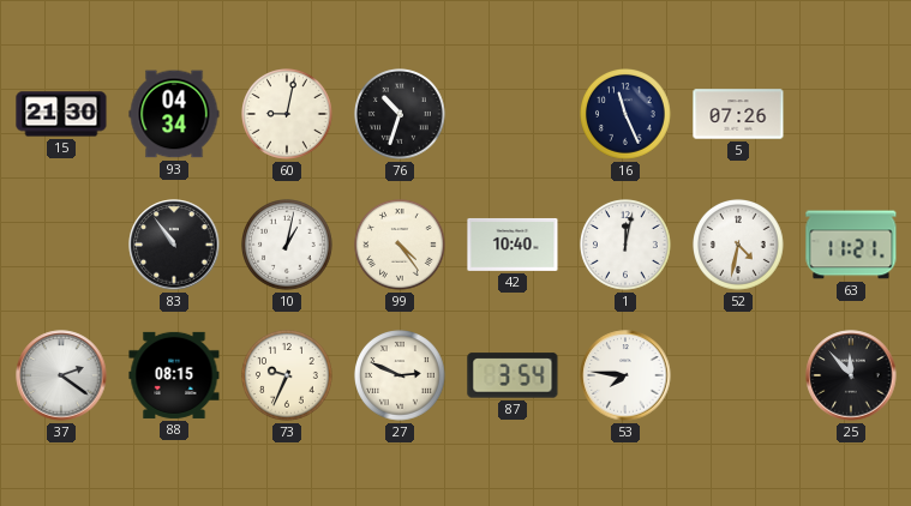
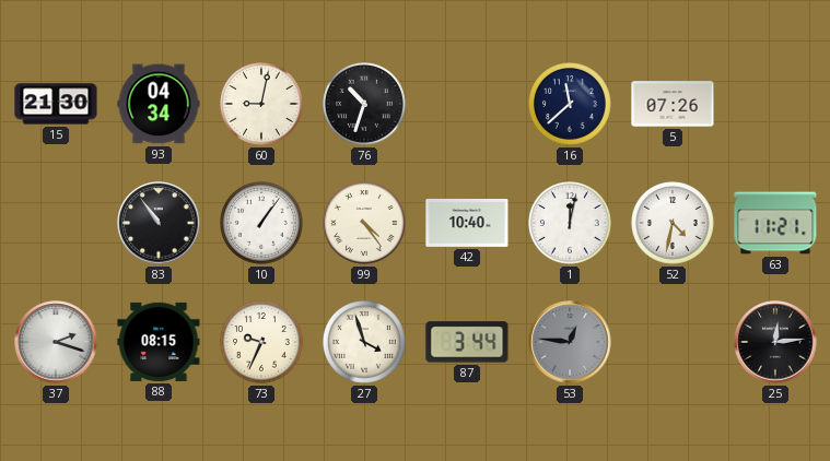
16: 11:26 -> 11:38
10: 1:02 -> 1:06
37: 2:21 -> 2:18
27: 2:49 -> 3:57
87: 3:54 -> 3:44
53: 7:46 -> 12:46
53 dial: white -> grey
25: 11:53 -> 12:14
